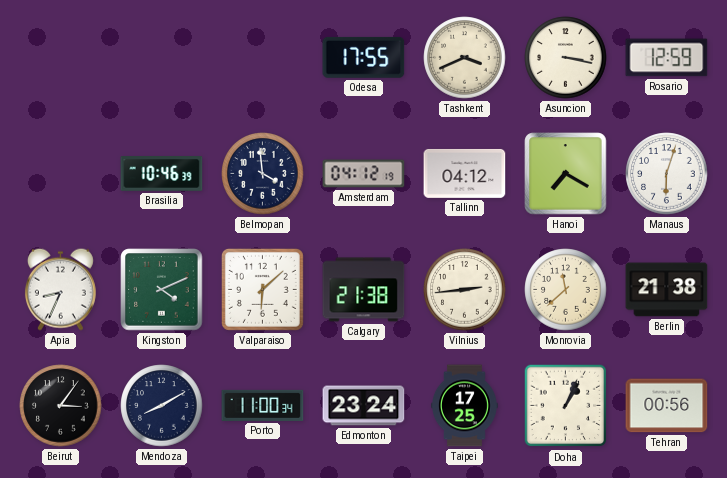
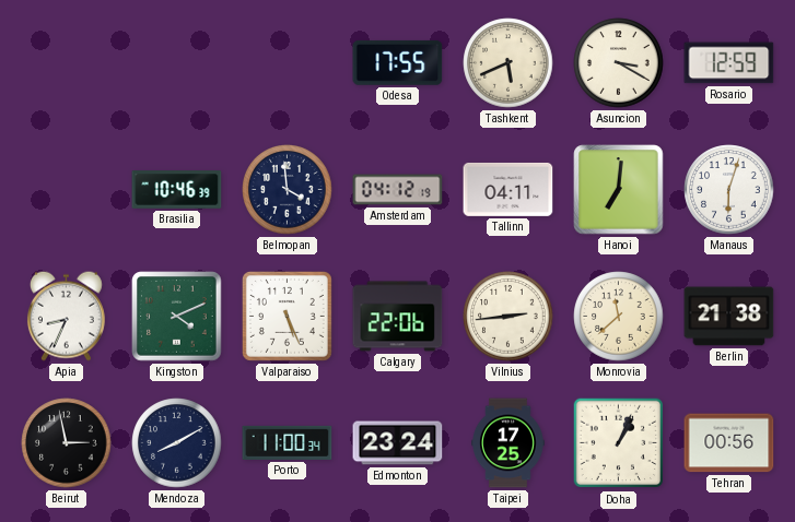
Tashkent: 3:41 -> 5:41
Asuncion: 3:17 -> 3:20
Tallinn: 04:12 -> 04:11
Hanoi: 7:20 -> 7:01
Valparaiso: 6:08 -> 5:26
Calgary: 21:38 -> 22:06
Beirut: 3:06 -> 2:58
